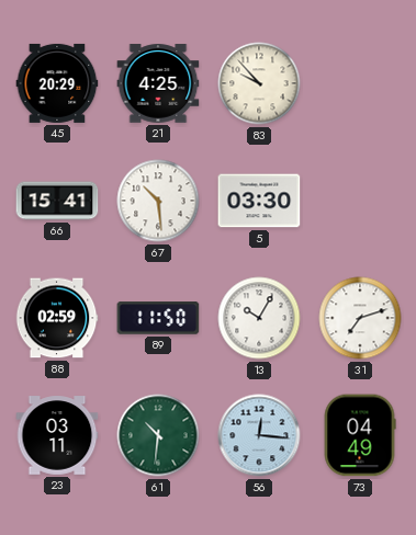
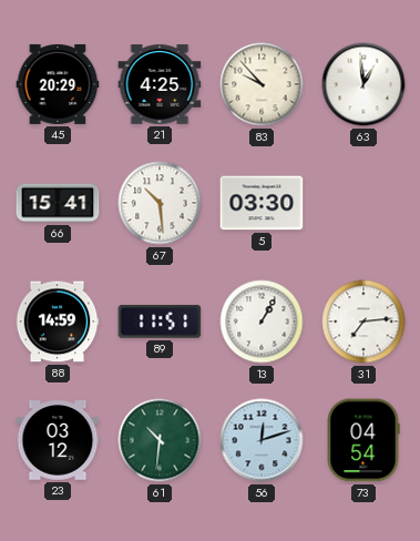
63: none -> 12:59
88: 02:59 -> 14:59
89: 11:50 -> 11:51
13: 10:05 -> 1:05
31: 7:12 -> 7:14
23: 03:11 -> 03:12
56: 12:16 -> 12:12
73: 04:49 -> 04:54
